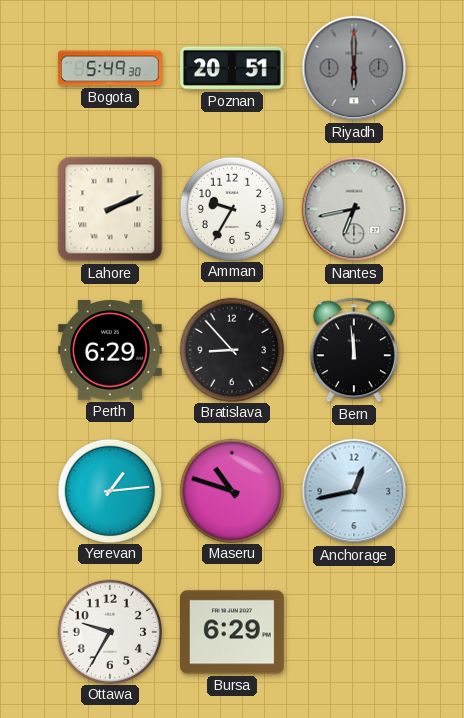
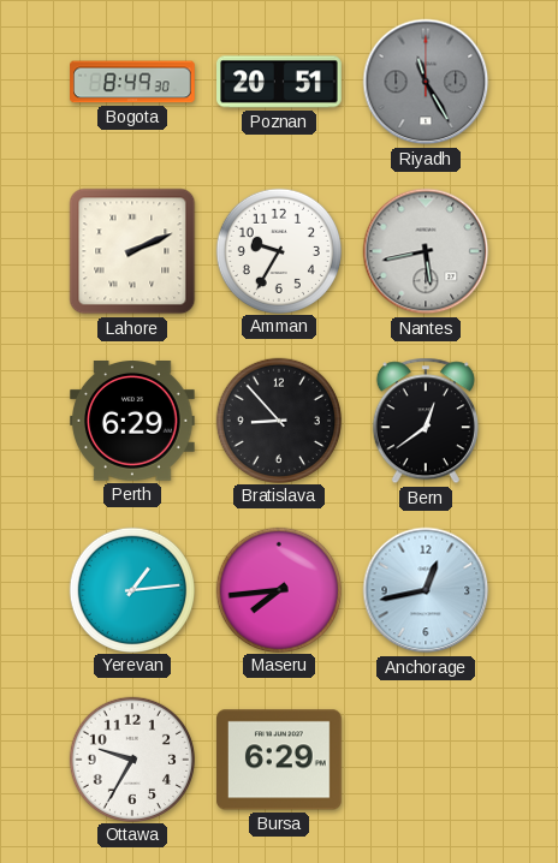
Bogota: 5:49 -> 8:49
Riyadh: 6:00 -> 11:25
Nantes: 6:43 -> 5:43
Bern: 11:59 -> 12:39
Maseru: 10:48 -> 7:44
